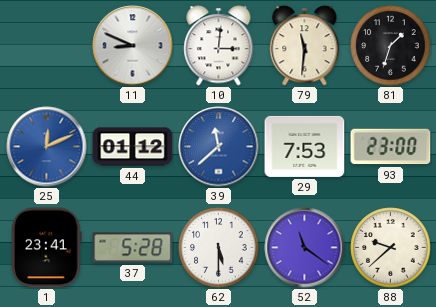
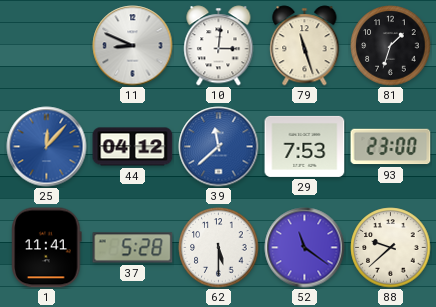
79: 11:31 -> 11:27
25: 12:11 -> 12:07
44: 01:12 -> 04:12
1: 23:41 -> 11:41
